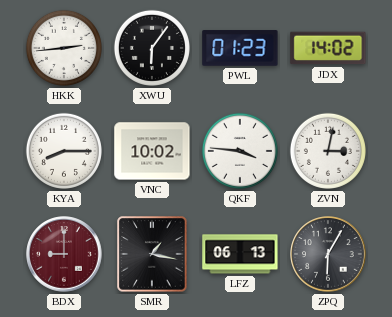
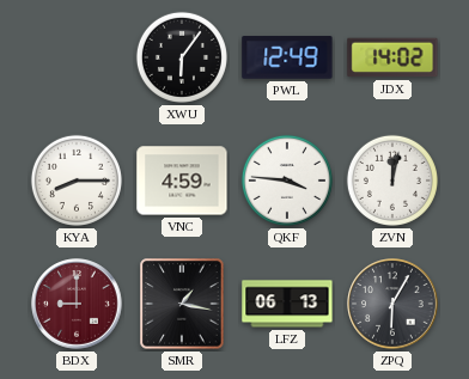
HKK: 2:44 -> none
PWL: 01:23 -> 12:49
VNC: 10:02 -> 4:59
ZVN: 3:02 -> 12:02
